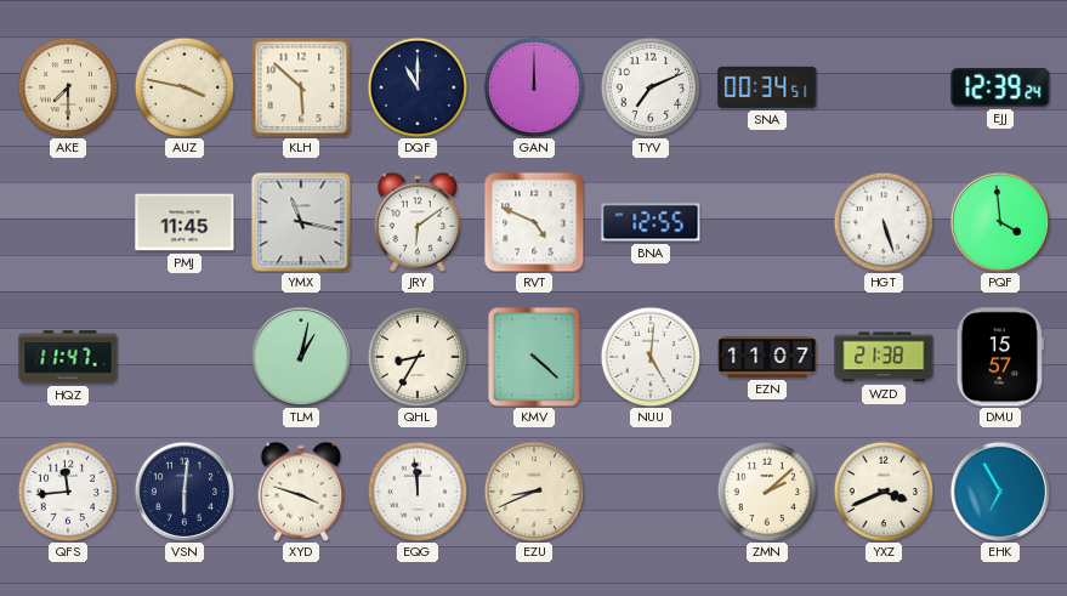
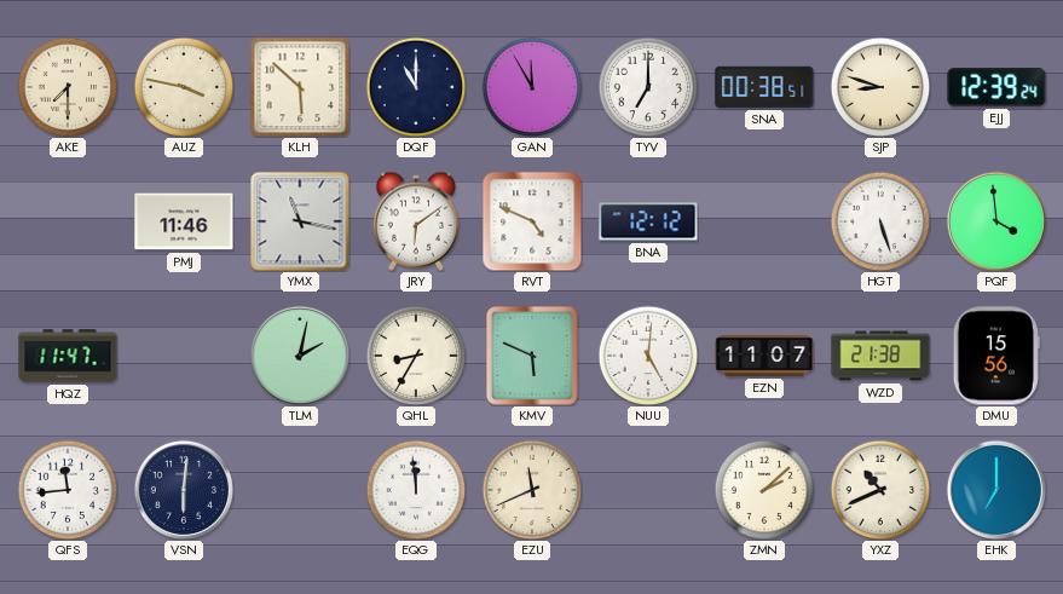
GAN: 12:00 -> 11:55
TYV: 7:11 -> 7:00
SNA: 00:34 -> 00:38
SJP: none -> 8:48
PMJ: 11:45 -> 11:46
BNA: 12:55 -> 12:12
TLM: 1:02 -> 2:02
KMV: 4:22 -> 5:49
DMU: 15:57 -> 15:56
XYD: 3:48 -> none
EZU: 8:41 -> 11:41
YXZ: 3:41 -> 10:41
EHK: 6:55 -> 7:00
